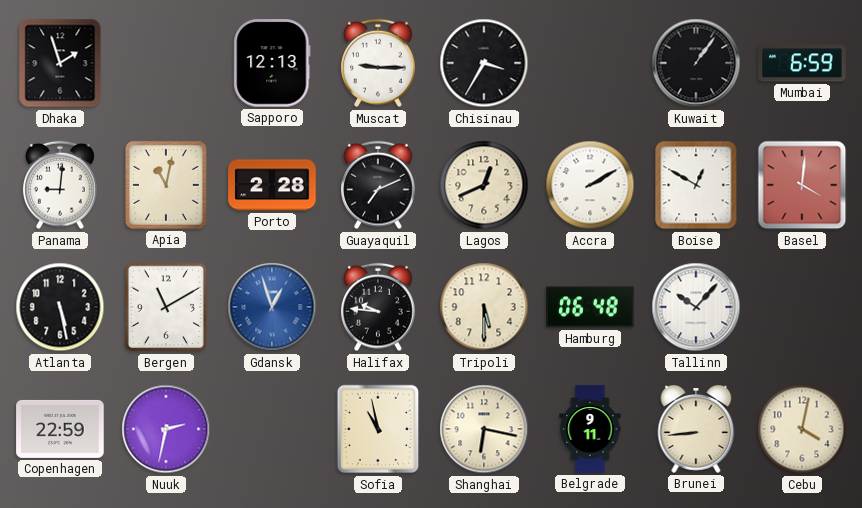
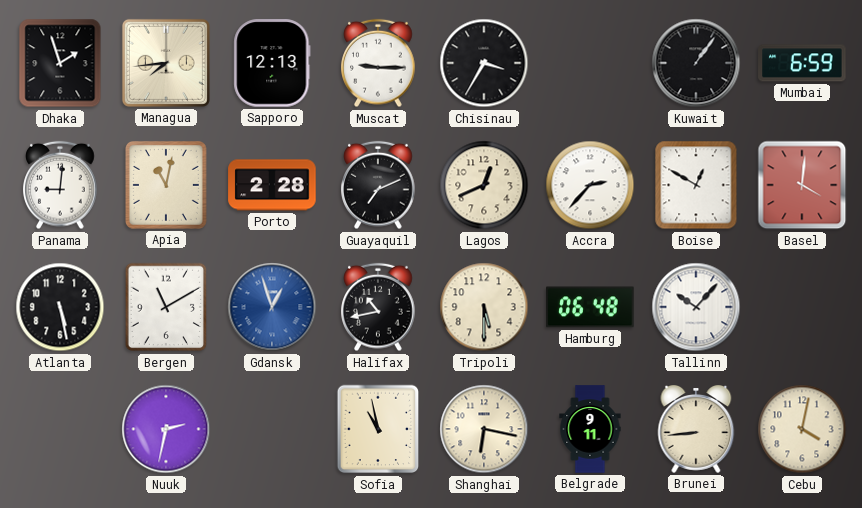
Managua: none -> 7:44
Accra: 2:10 -> 2:37
Halifax: 9:46 -> 10:43
Copenhagen: 22:59 -> none
